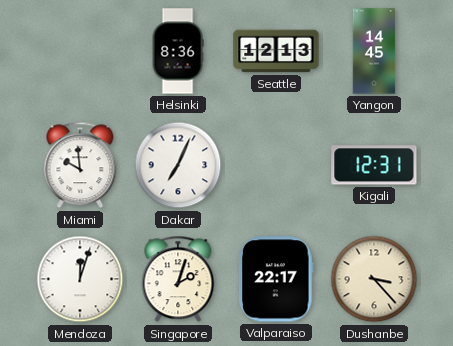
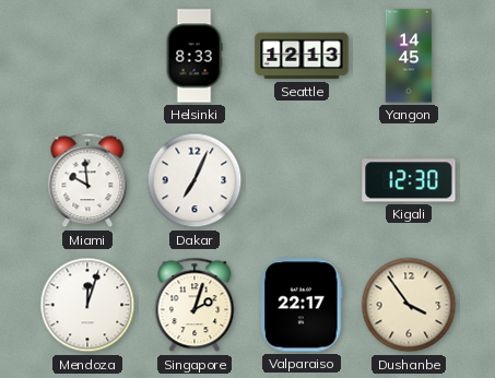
Helsinki: 8:36 -> 8:33
Kigali: 12:31 -> 12:30
Dushanbe: 3:23 -> 3:54
